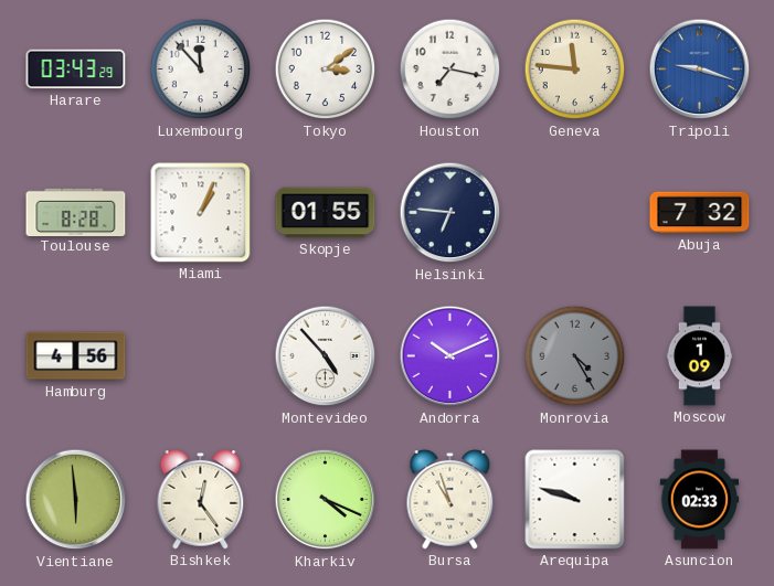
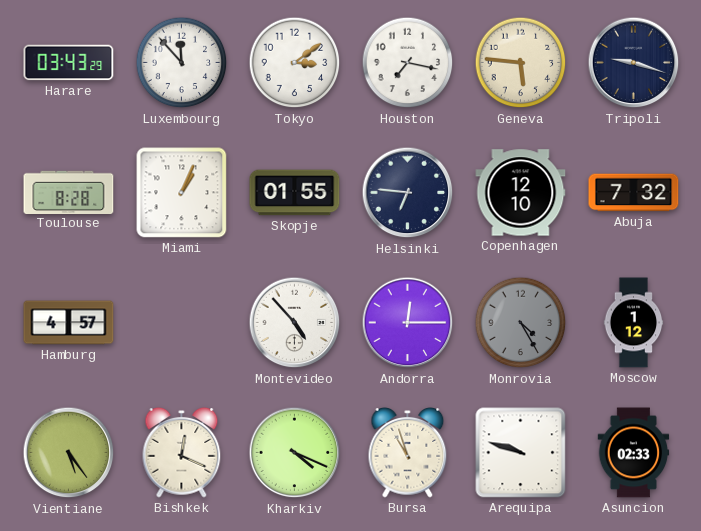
Geneva: 11:46 -> 5:46
Tripoli dial: blue -> navy
Copenhagen: none -> 12:10
Hamburg: 4:56 -> 4:57
Andorra: 10:11 -> 12:15
Moscow: 1:09 -> 1:12
Vientiane: 5:59 -> 5:24
Bishkek: 12:24 -> 12:19
